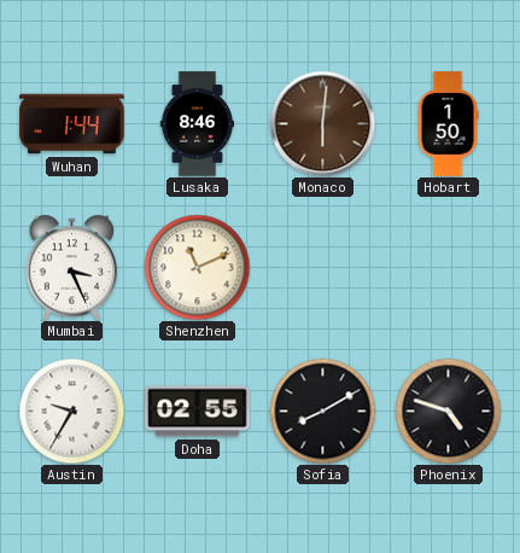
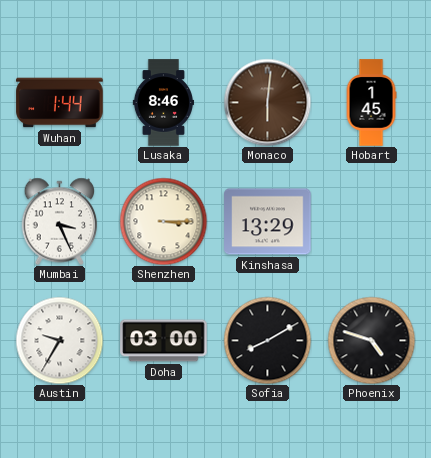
Hobart: 1:50 -> 1:45
Shenzhen: 11:11 -> 3:15
Kinshasa: none -> 13:29
Doha: 02:55 -> 03:00
